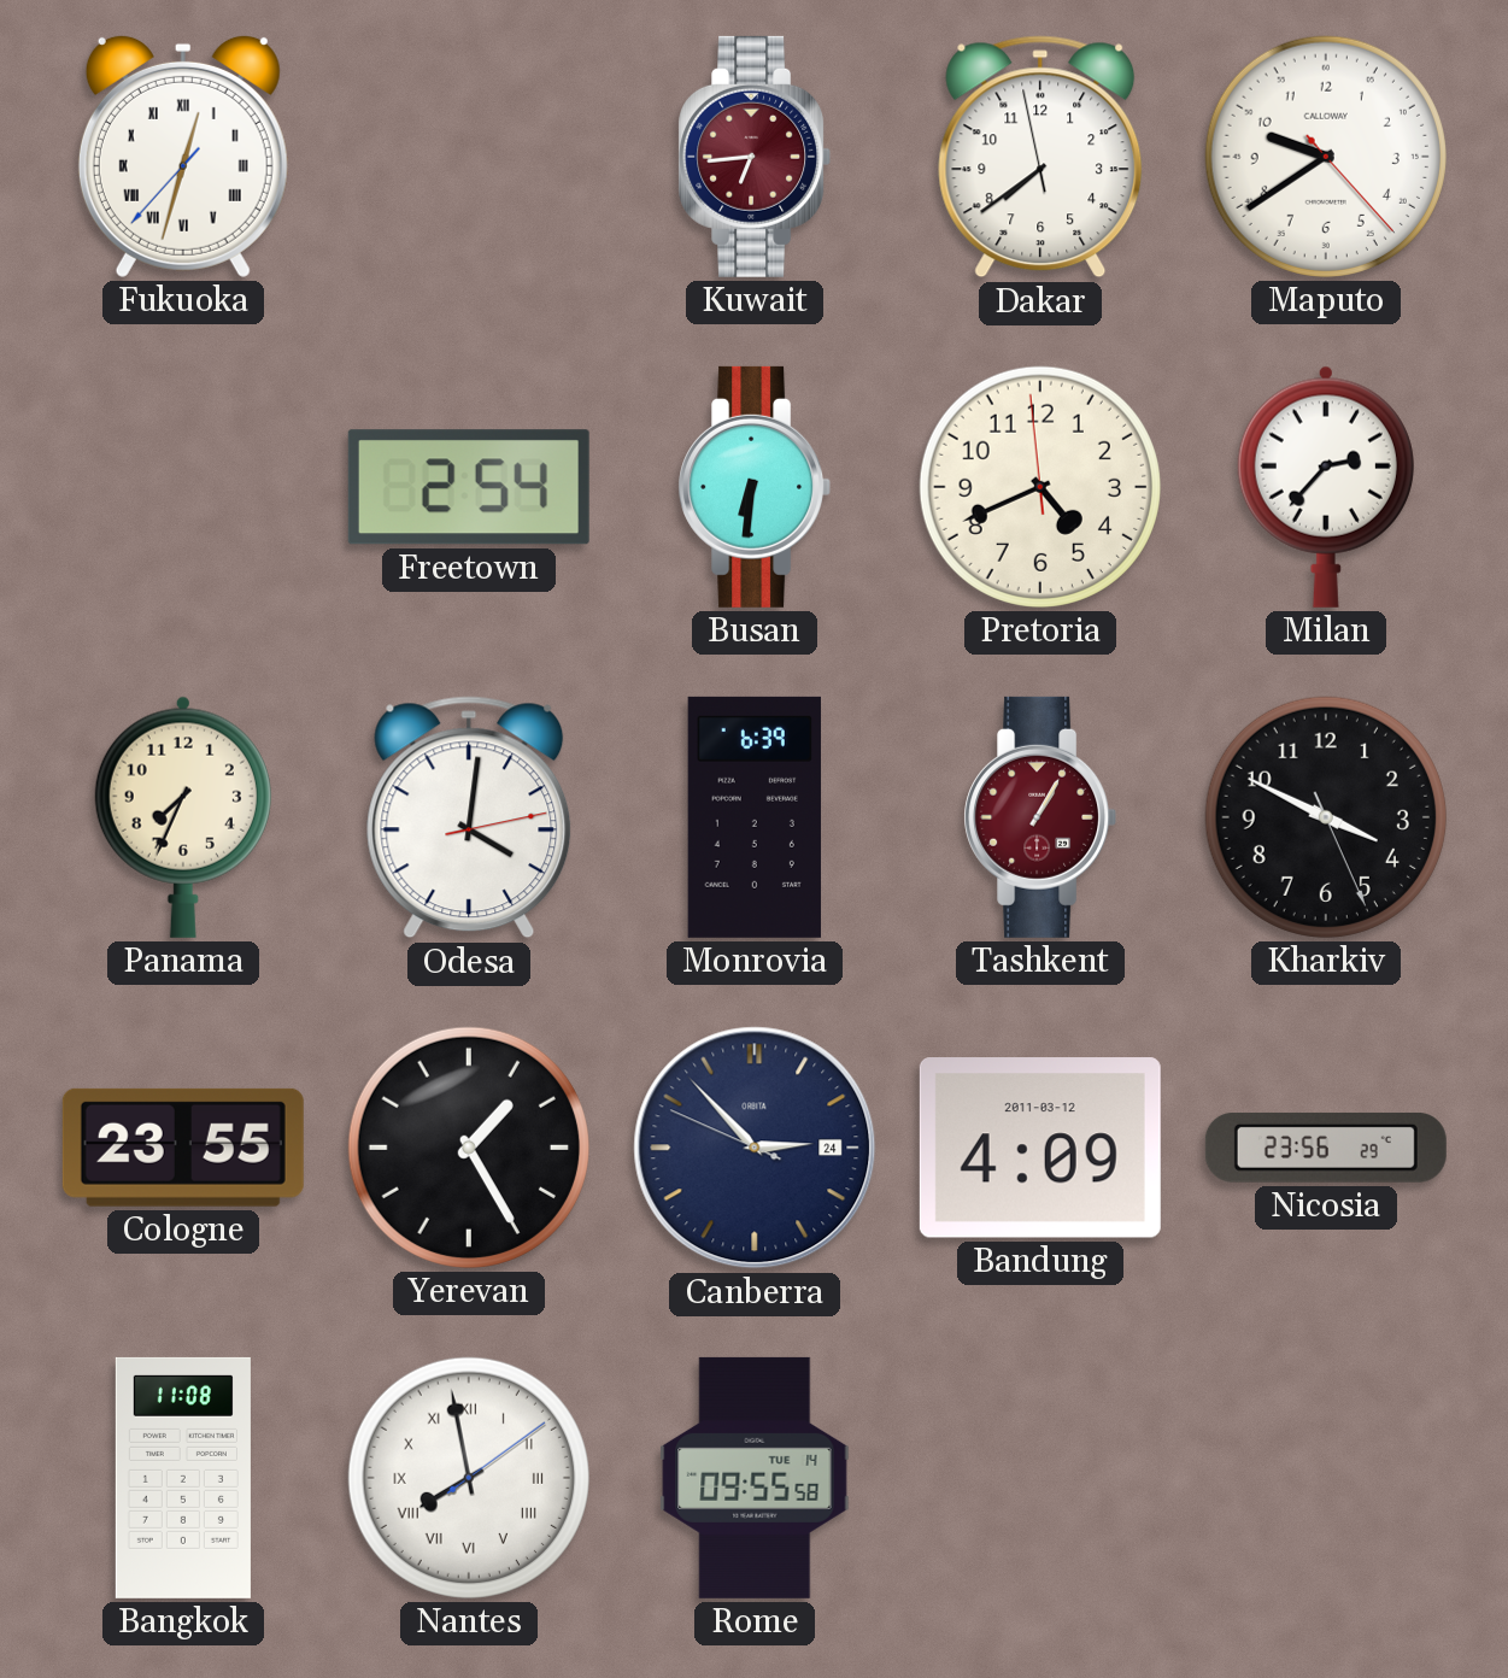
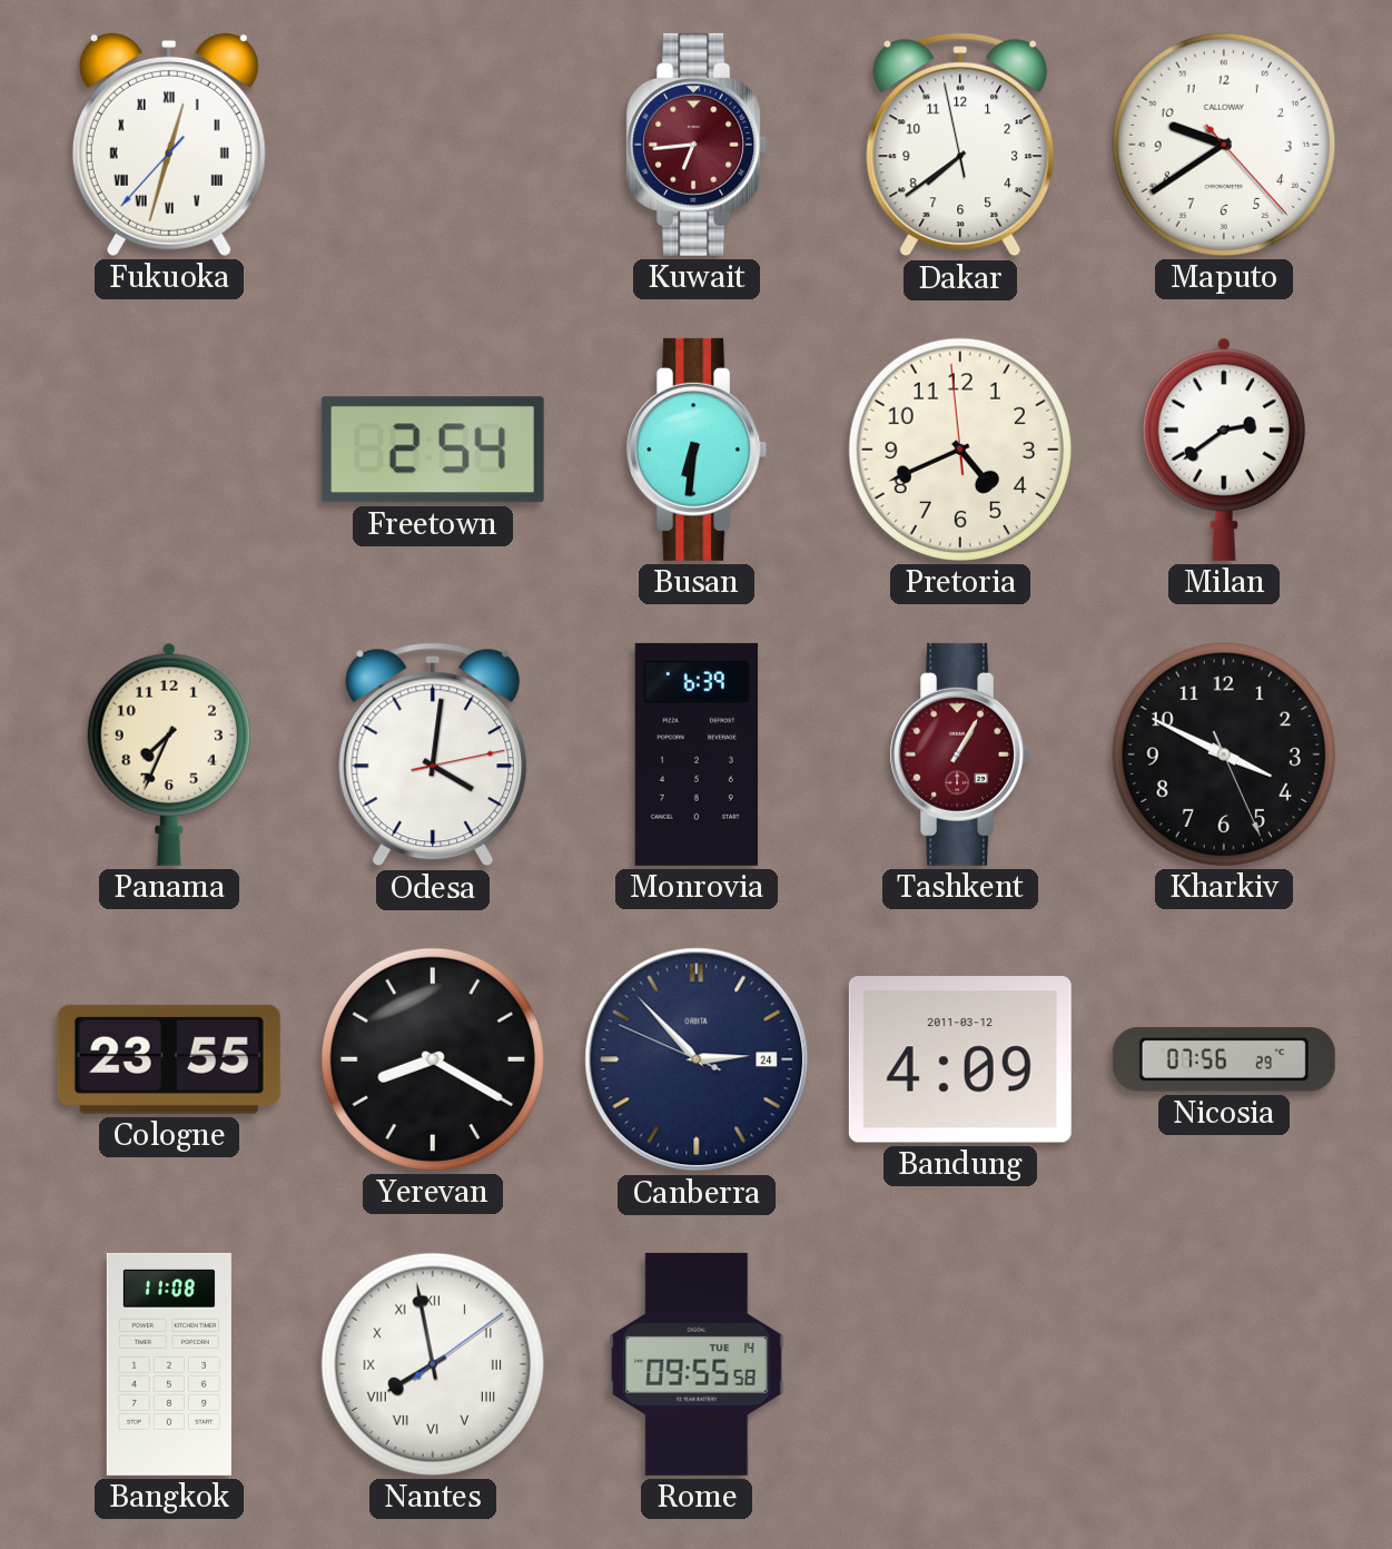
Milan: 2:37 -> 2:39
Yerevan: 1:25 -> 8:20
Nicosia: 23:56 -> 07:56
